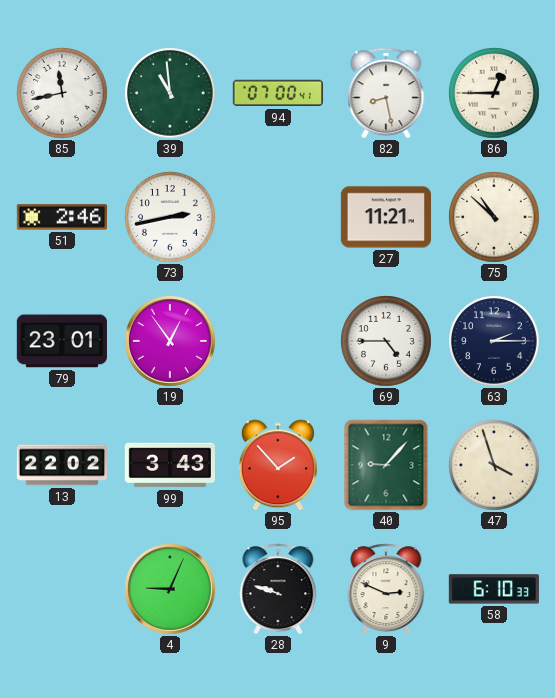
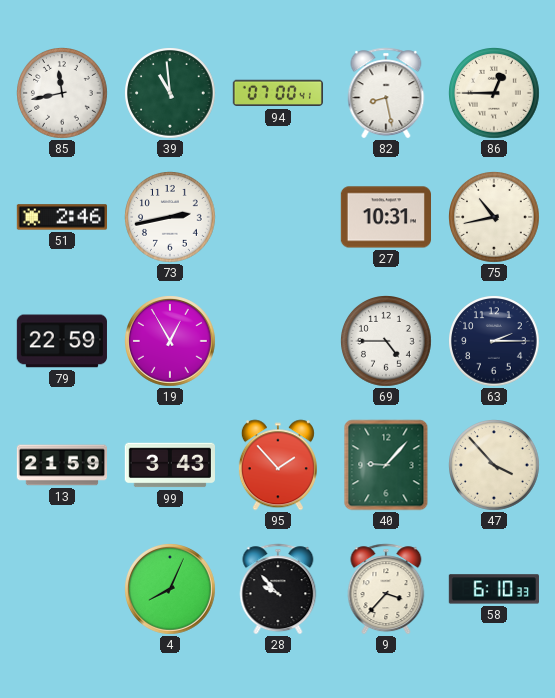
27: 11:21 -> 10:31
75: 10:52 -> 10:43
79: 23:01 -> 22:59
19: 12:54 -> 12:55
13: 22:02 -> 21:59
47: 3:57 -> 3:53
4: 9:04 -> 8:04
28: 9:48 -> 9:53
9: 2:49 -> 3:37
